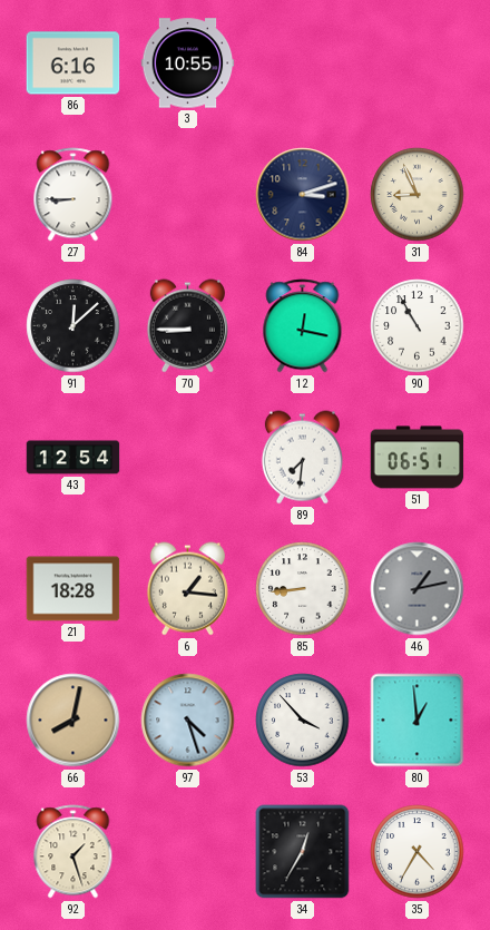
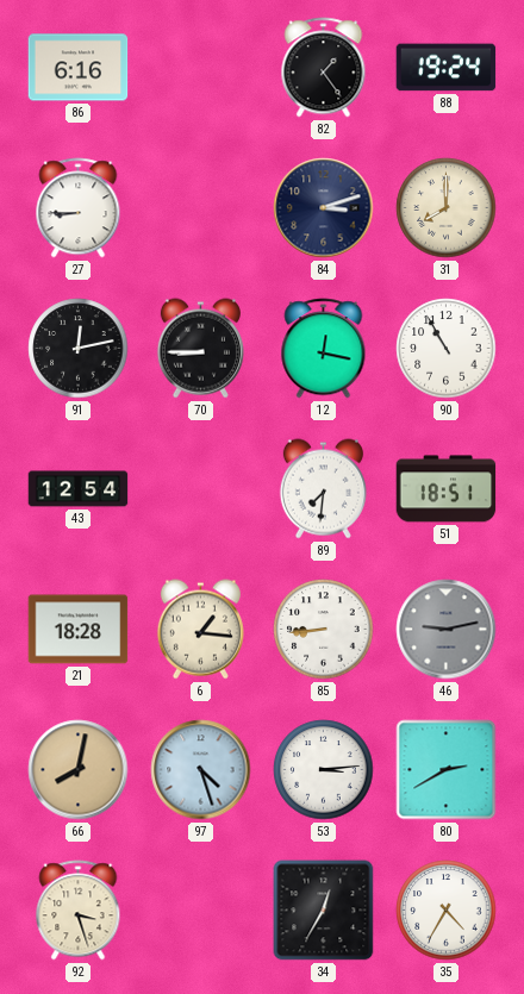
3: 10:55 -> none
82: none -> 1:24
88: none -> 19:24
31: 8:56 -> 8:00
91: 12:08 -> 12:13
51: 06:51 -> 18:51
46: 1:13 -> 9:13
53: 3:53 -> 3:14
80: 12:59 -> 2:40
92: 1:27 -> 3:27
